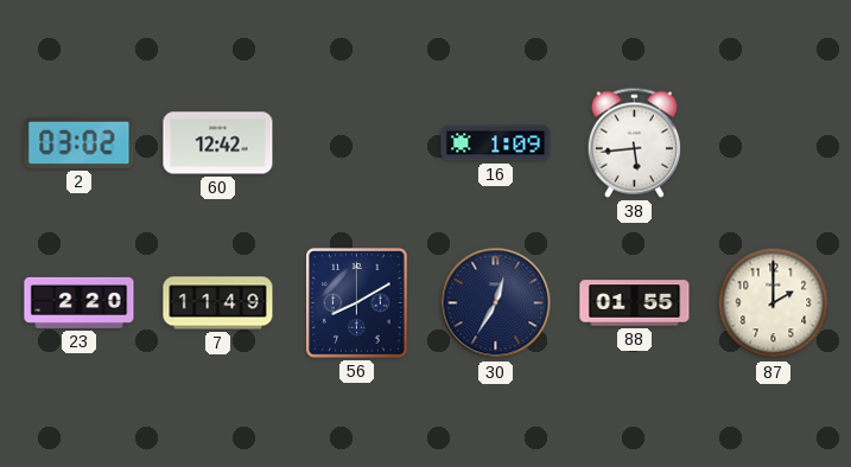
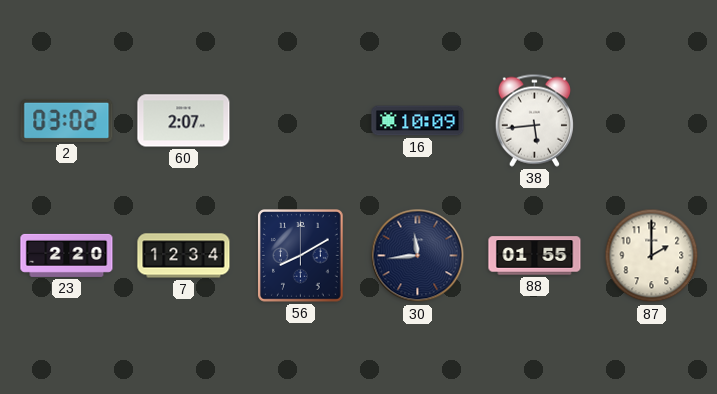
60: 12:42 -> 2:07
16: 1:09 -> 10:09
7: 11:49 -> 12:34
30: 12:35 -> 11:44
